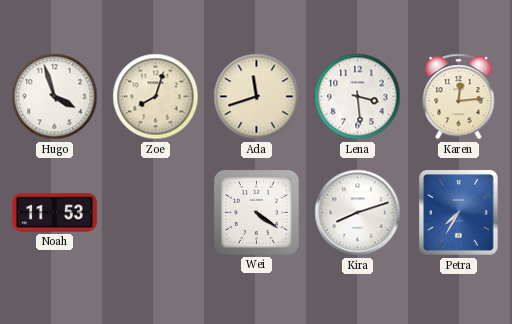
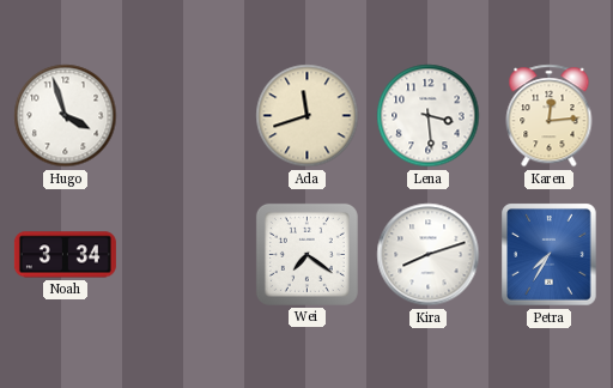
Zoe: 8:03 -> none
Noah: 11:53 -> 3:34
Wei: 4:21 -> 7:21
